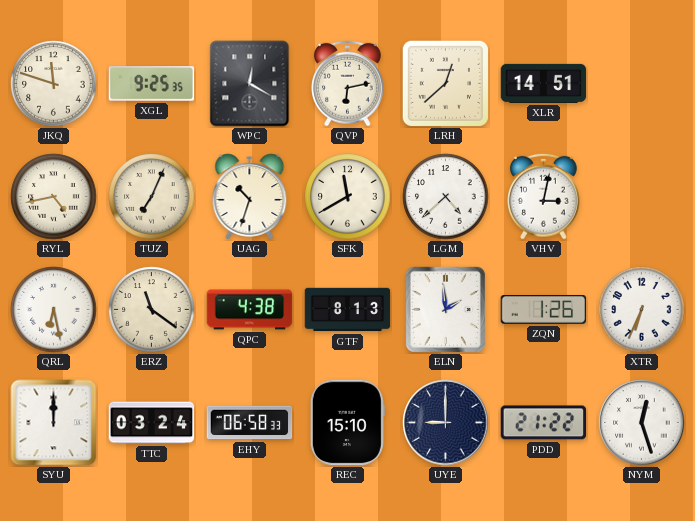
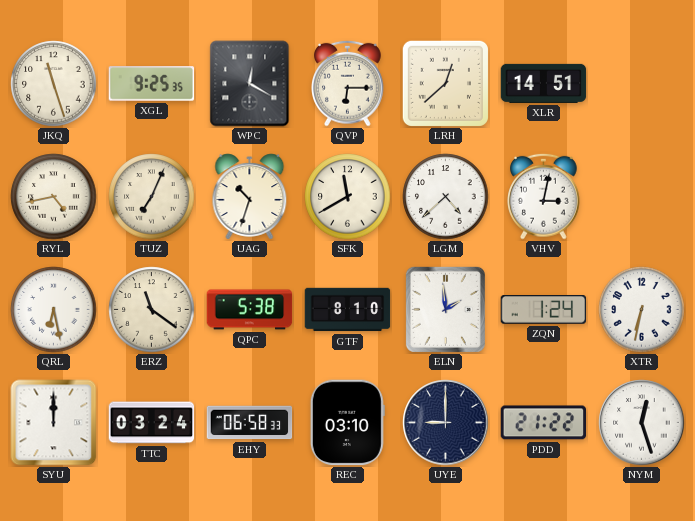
JKQ: 11:48 -> 11:27
QVP: 6:13 -> 6:15
QPC: 4:38 -> 5:38
GTF: 8:13 -> 8:10
ZQN: 1:26 -> 1:24
XTR: 6:34 -> 6:32
REC: 15:10 -> 03:10
